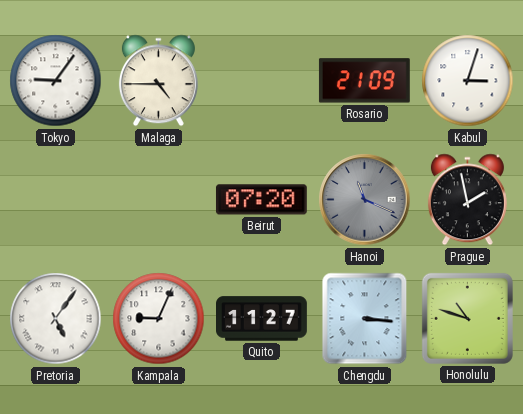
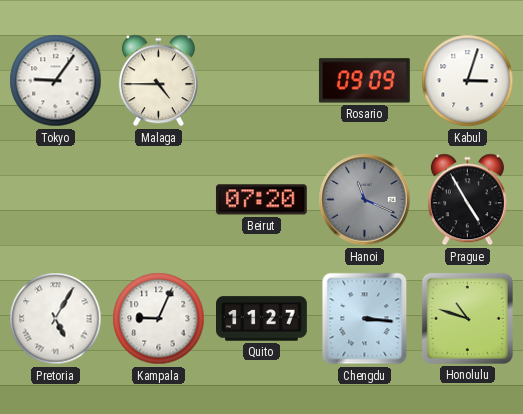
Rosario: 21:09 -> 09:09
Prague: 1:58 -> 4:55
Pretoria: 5:06 -> 5:05
